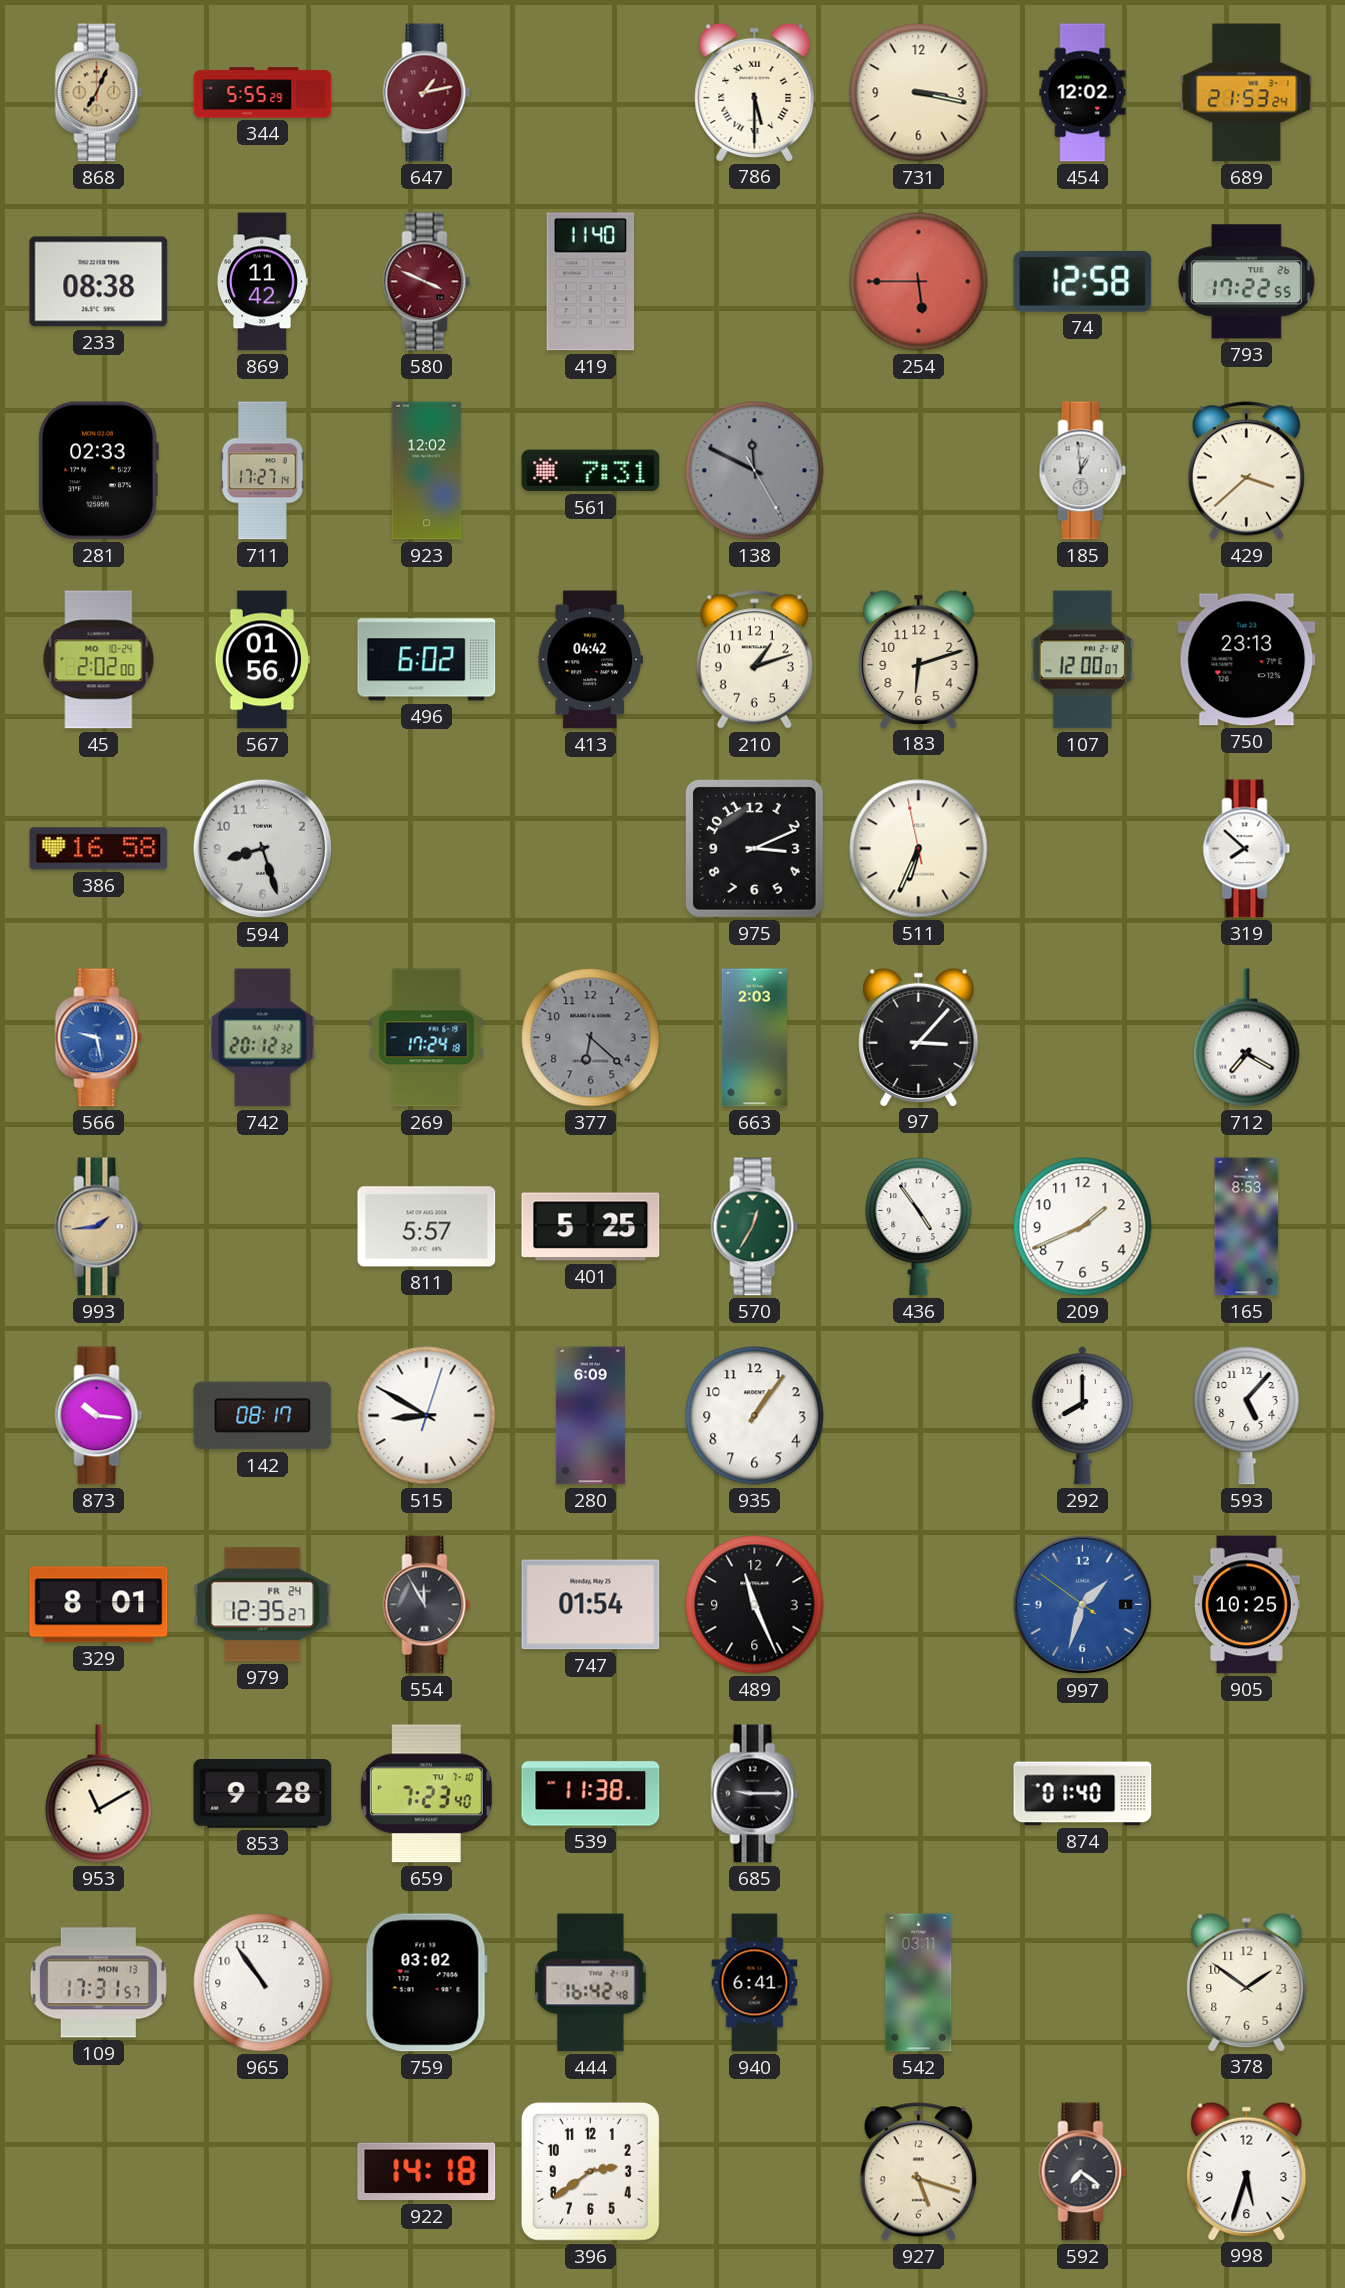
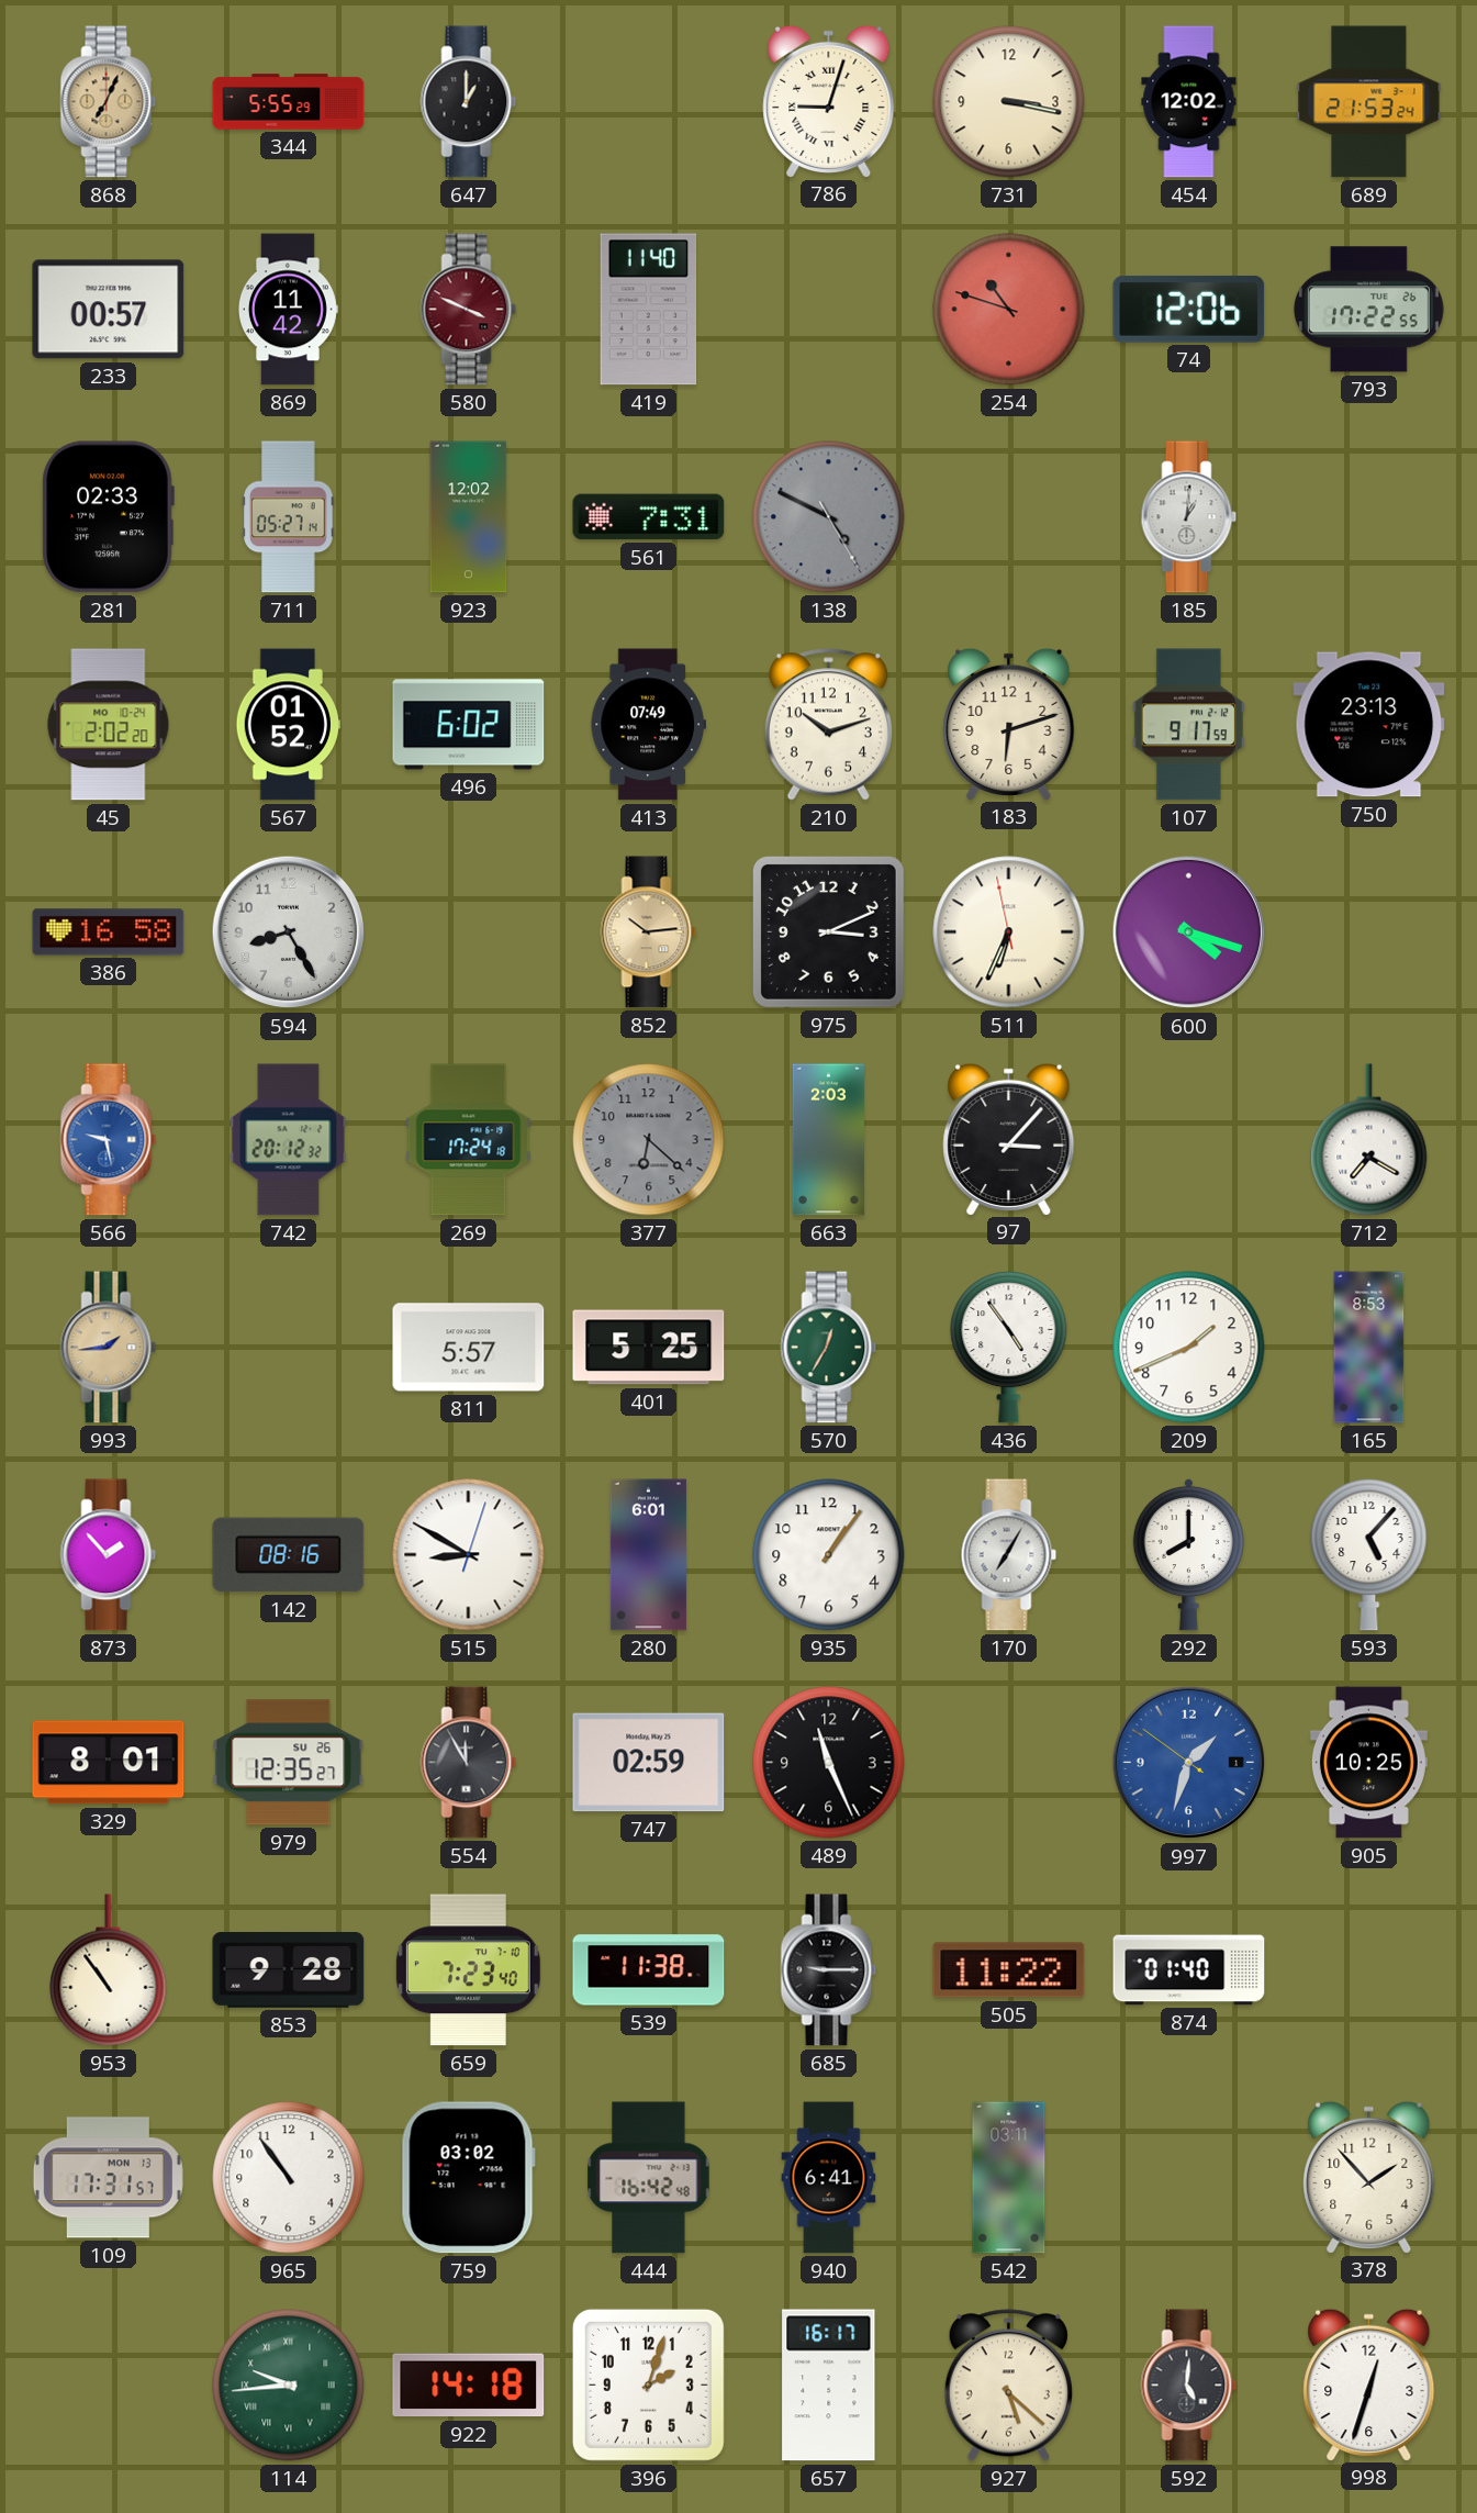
647: 1:13 -> 1:00
647 dial: burgundy -> black
786: 5:30 -> 9:03
233: 08:38 -> 00:57
254: 5:45 -> 10:48
74: 12:58 -> 12:06
711: 17:27 -> 05:27
138: 11:49 -> 4:49
185: 12:59 -> 1:01
429: 3:38 -> none
45: 2:02:00 -> 2:02:20
567: 01:56 -> 01:52
413: 04:42 -> 07:49
210: 1:12 -> 10:12
107: 12:00 -> 9:17
594: 8:27 -> 8:25
852: none -> 10:14
600: none -> 4:18
319: 7:52 -> none
873: 10:16 -> 1:53
142: 08:17 -> 08:16
280: 6:09 -> 6:01
170: none -> 7:05
979 date: FR 24 -> SU 26
747: 01:54 -> 02:59
953: 11:10 -> 10:54
505: none -> 11:22
378: 1:51 -> 1:53
114: none -> 9:44
396: 2:39 -> 2:03
657: none -> 16:17
927: 5:18 -> 5:22
592: 7:21 -> 5:01
998: 5:33 -> 12:33
